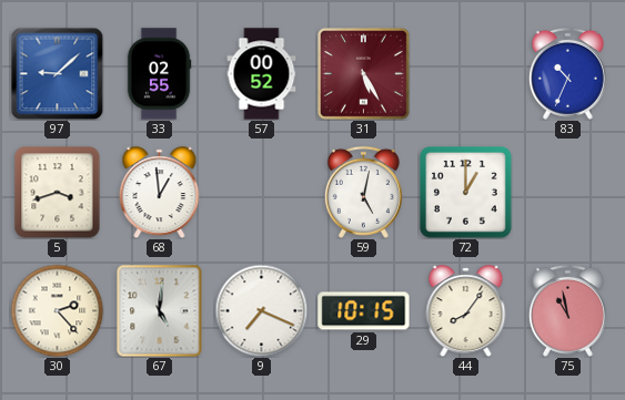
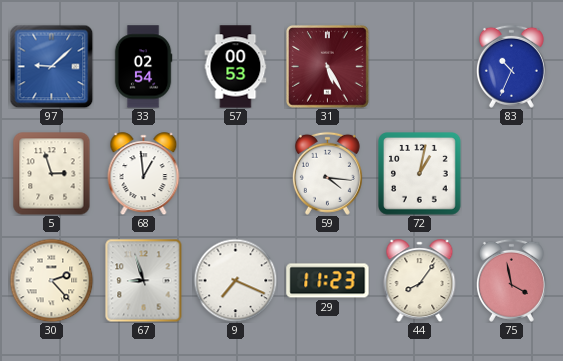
33: 02:55 -> 02:54
57: 00:52 -> 00:53
5: 3:42 -> 2:57
59: 5:02 -> 4:16
72: 1:00 -> 1:02
67: 5:01 -> 8:57
29: 10:15 -> 11:23
75: 10:58 -> 3:58
